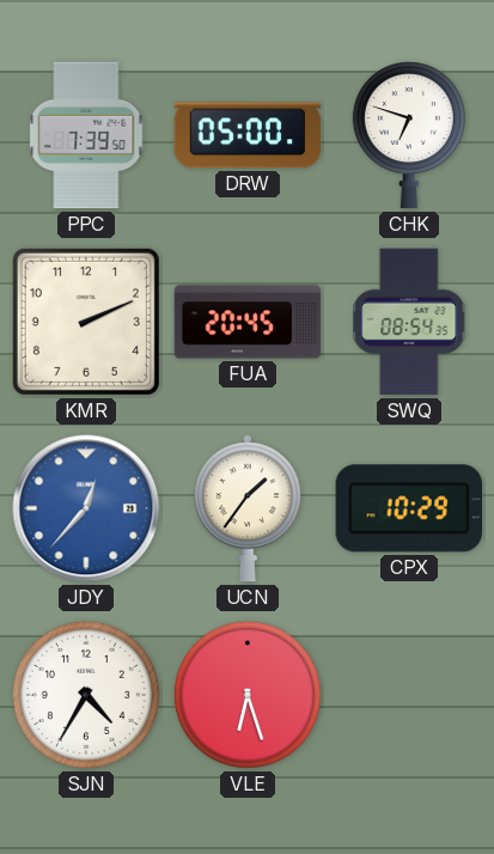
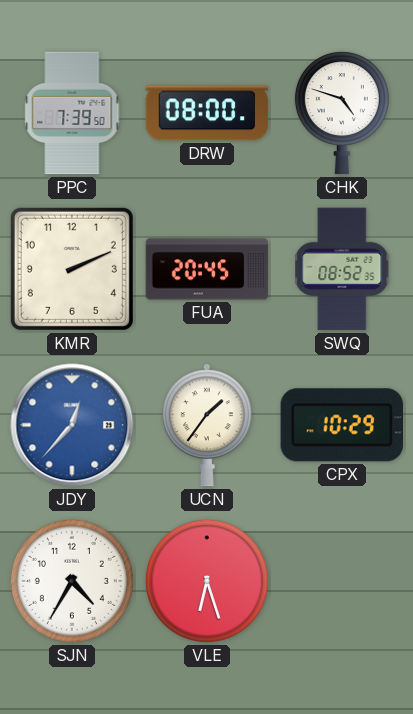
DRW: 05:00 -> 08:00
CHK: 6:48 -> 4:48
SWQ: 08:54 -> 08:52
